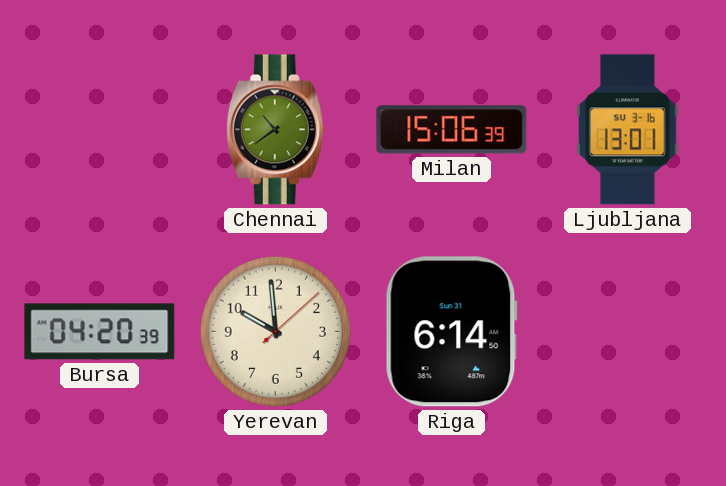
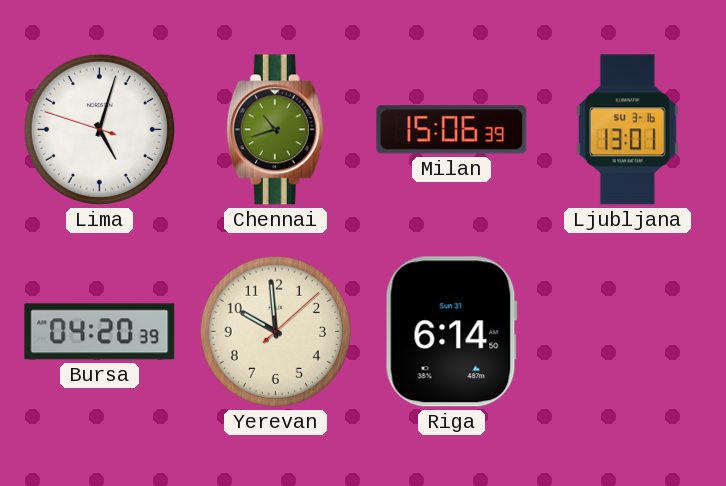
Lima: none -> 5:02
Chennai: 10:39 -> 10:42
